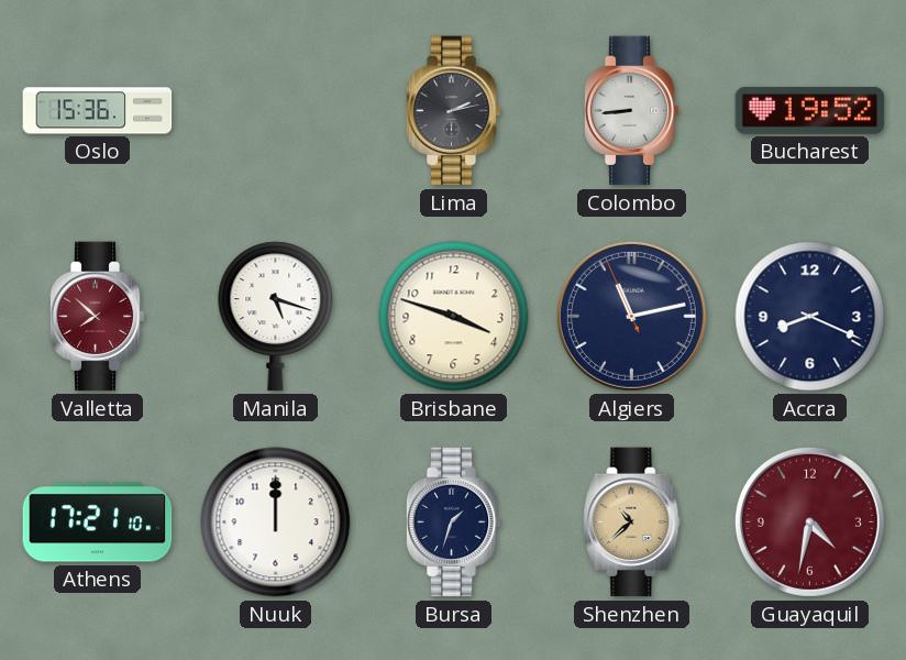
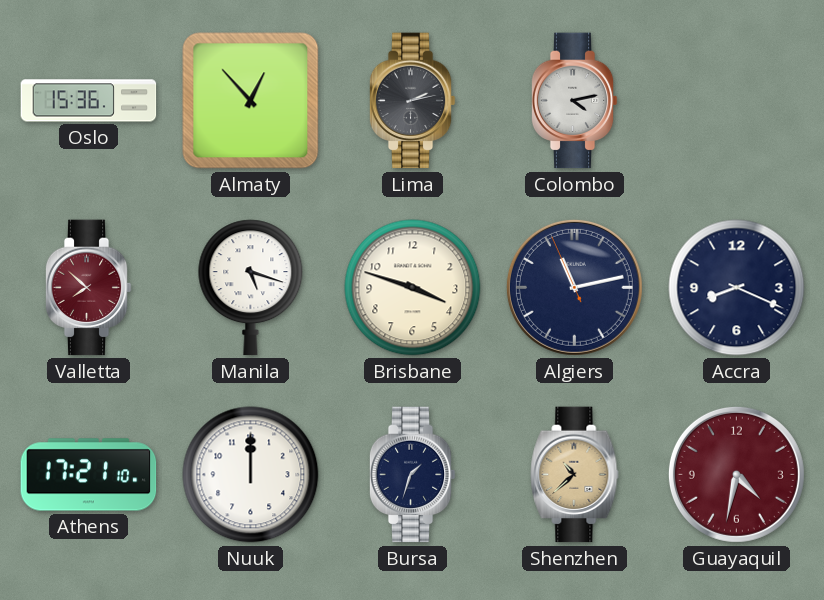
Almaty: none -> 12:53
Colombo: 8:44 -> 4:13
Bucharest: 19:52 -> none
